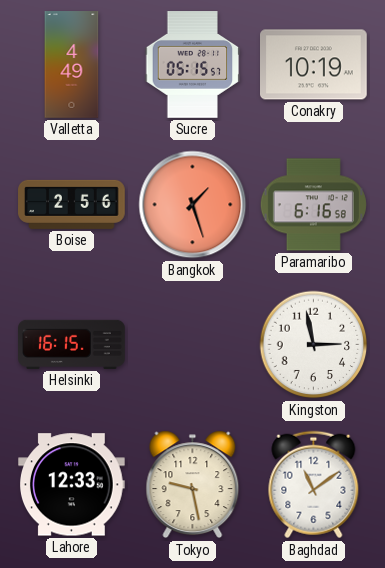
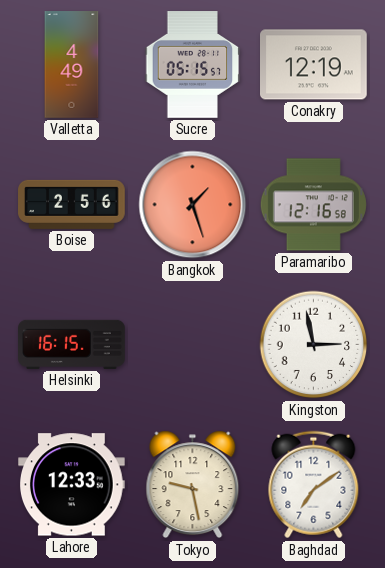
Conakry: 10:19 -> 12:19
Paramaribo: 6:16 -> 12:16
Baghdad: 11:09 -> 7:09
